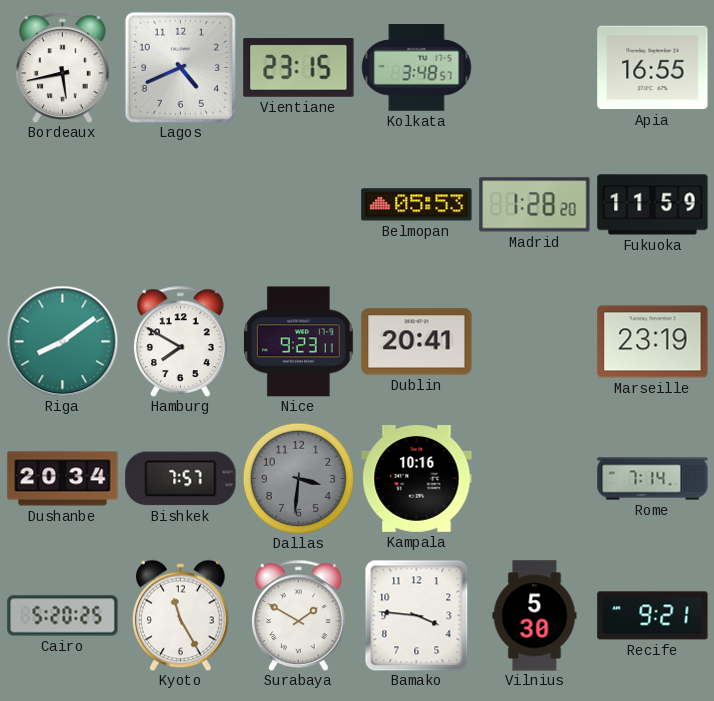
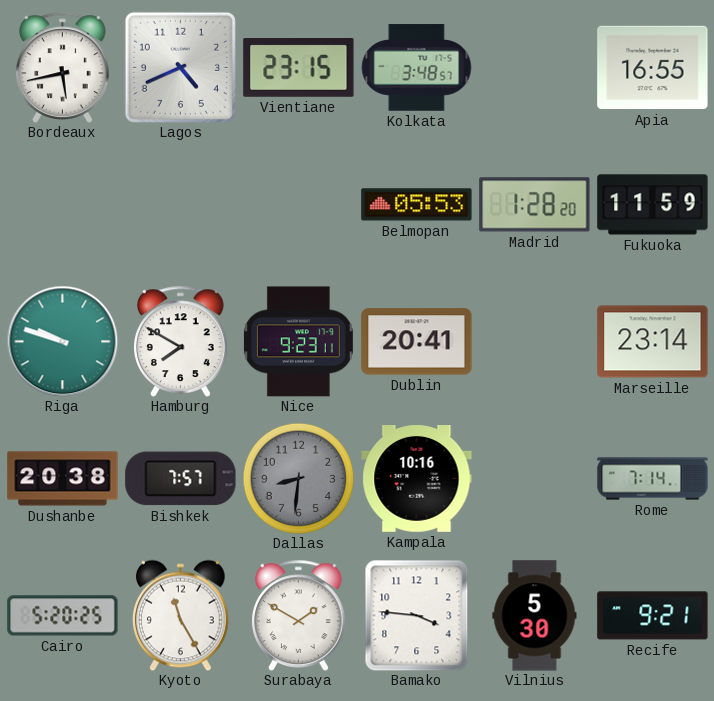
Riga: 8:09 -> 9:48
Marseille: 23:19 -> 23:14
Dushanbe: 20:34 -> 20:38
Dallas: 3:31 -> 8:31
